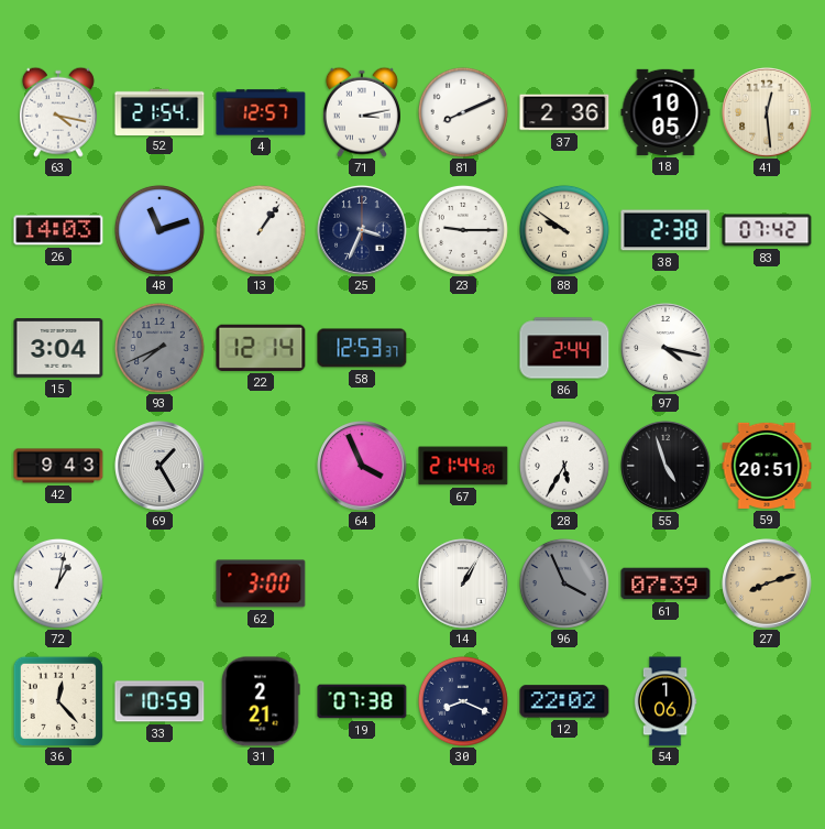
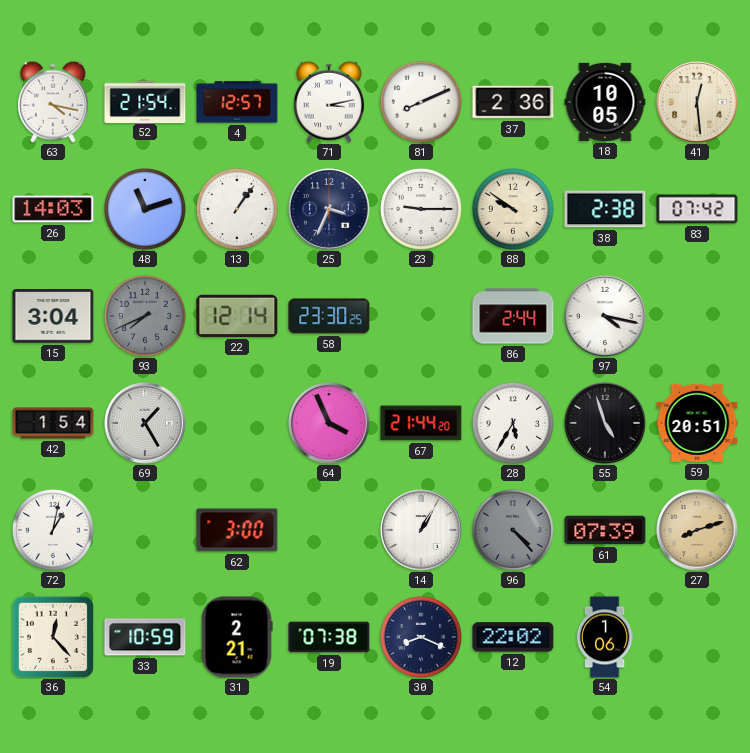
58: 12:53 -> 23:30
42: 9:43 -> 1:54
96: 3:56 -> 4:23
